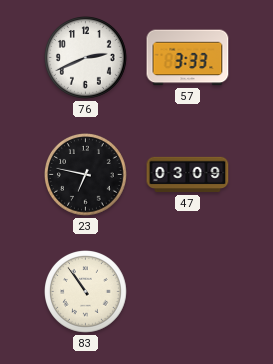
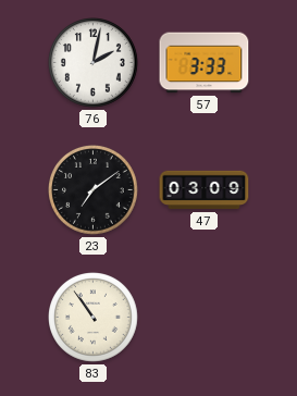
76: 2:41 -> 2:02
23: 6:47 -> 7:09
